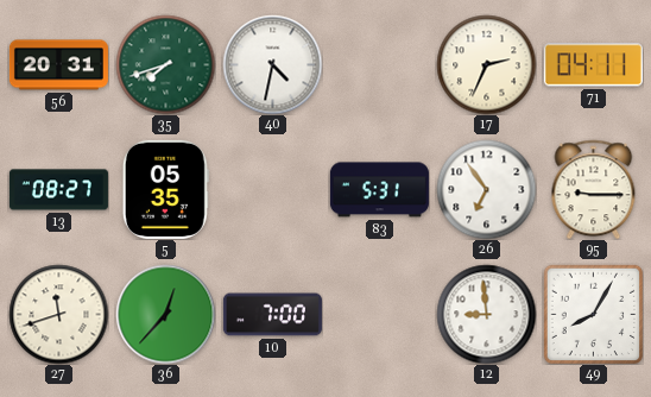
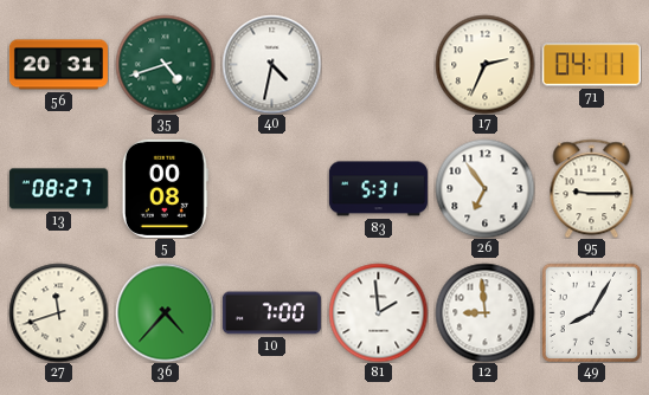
35: 7:42 -> 4:42
5: 05:35 -> 00:08
36: 12:37 -> 4:37
81: none -> 1:59
